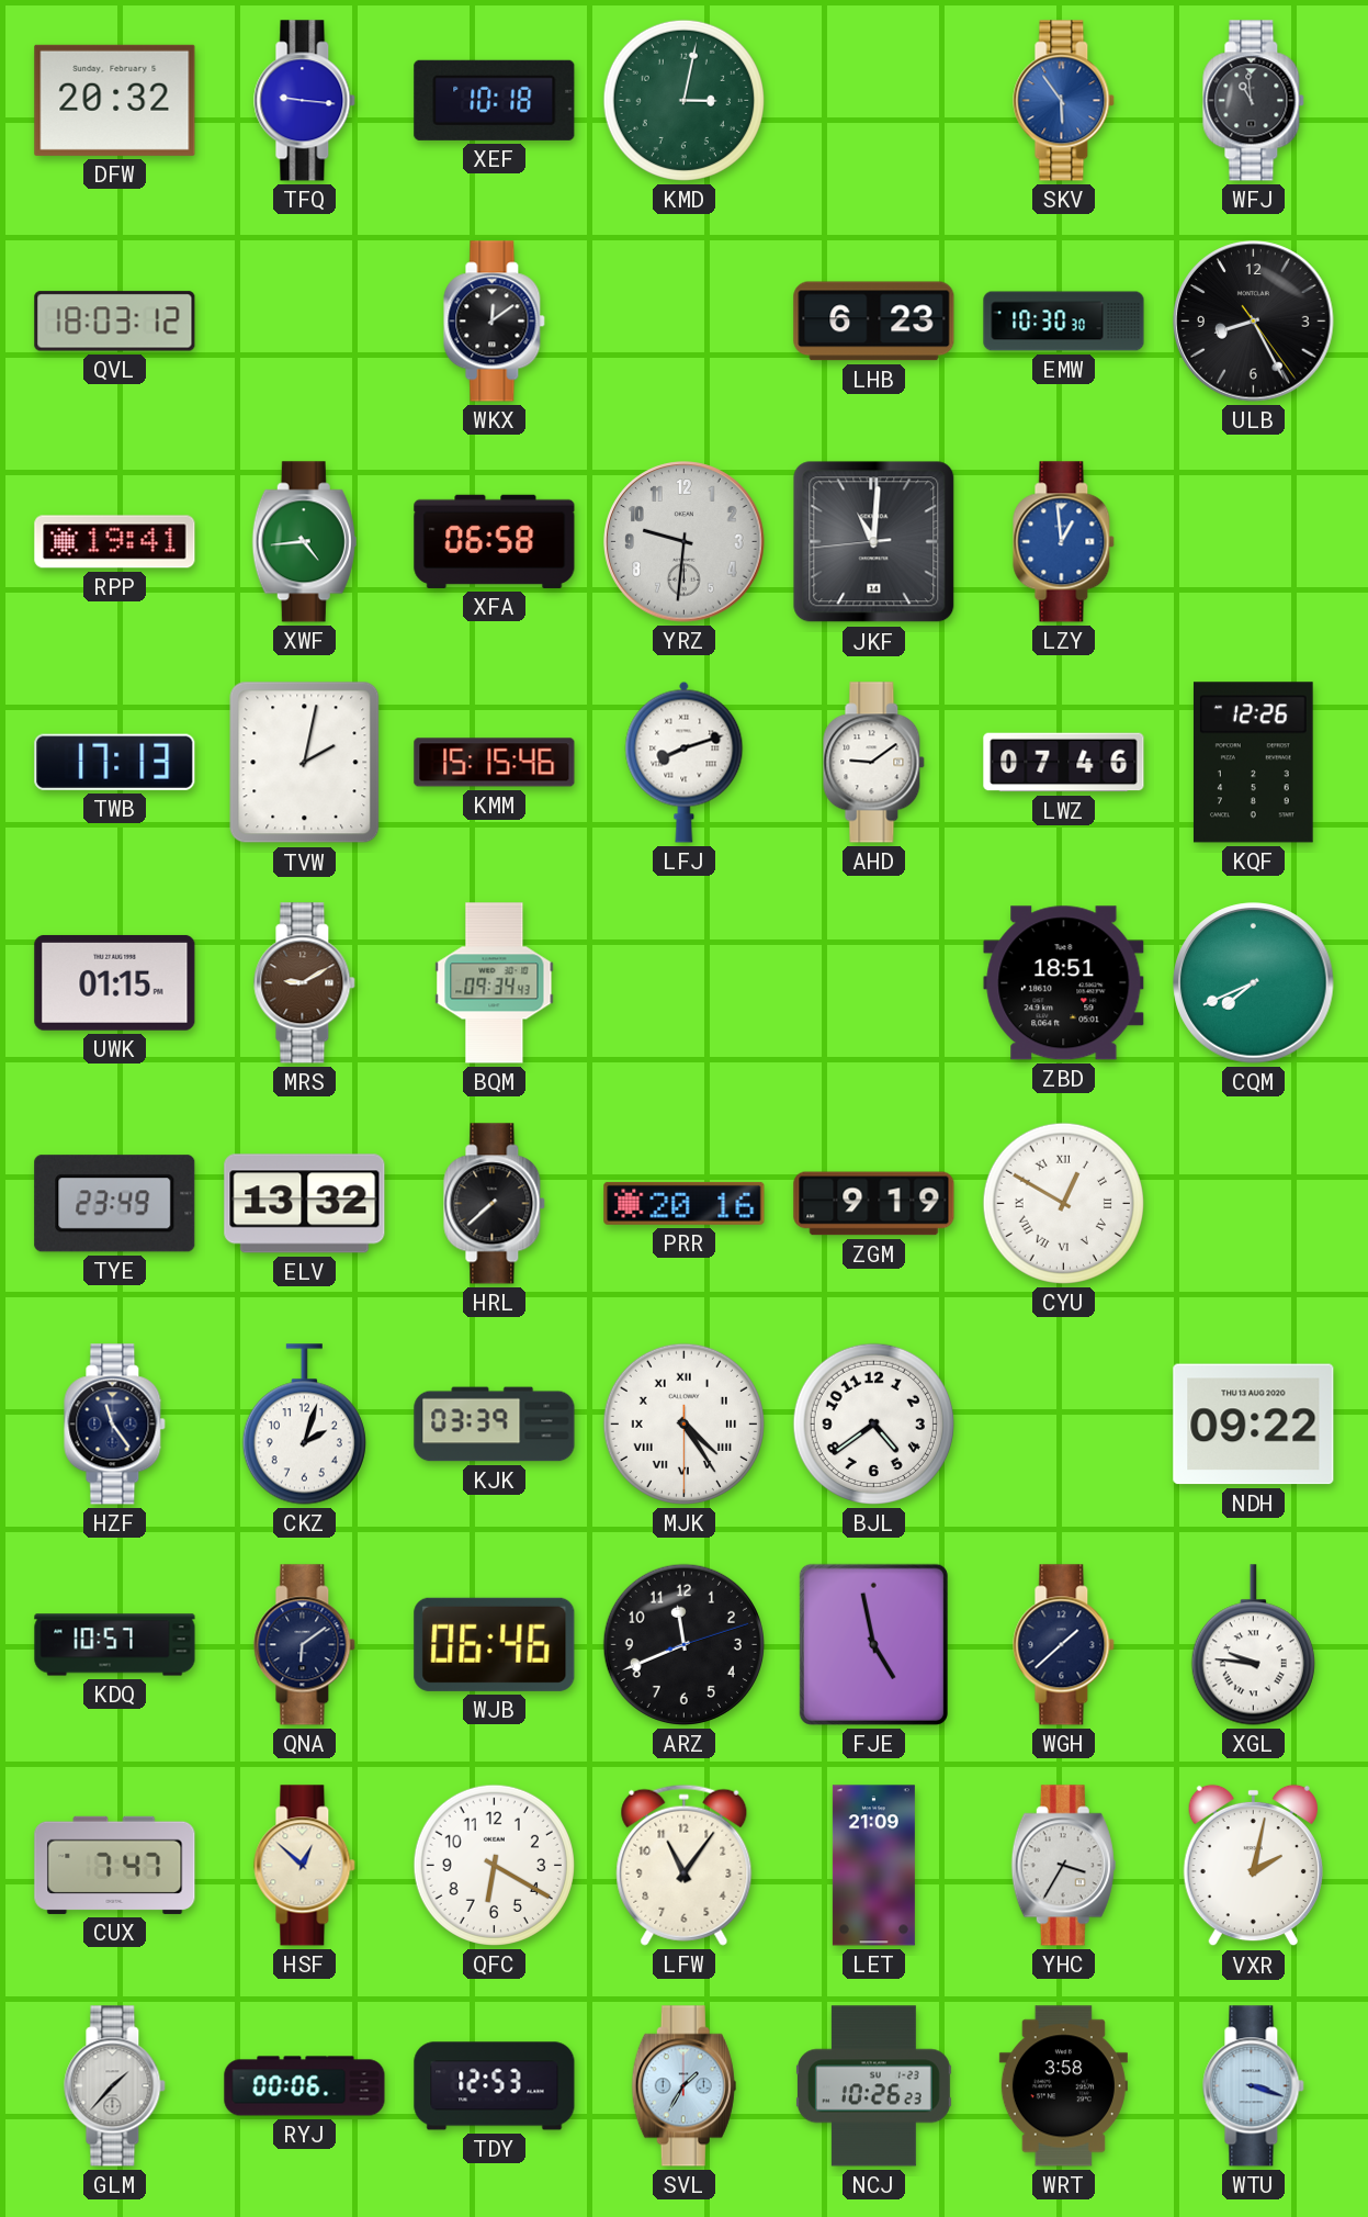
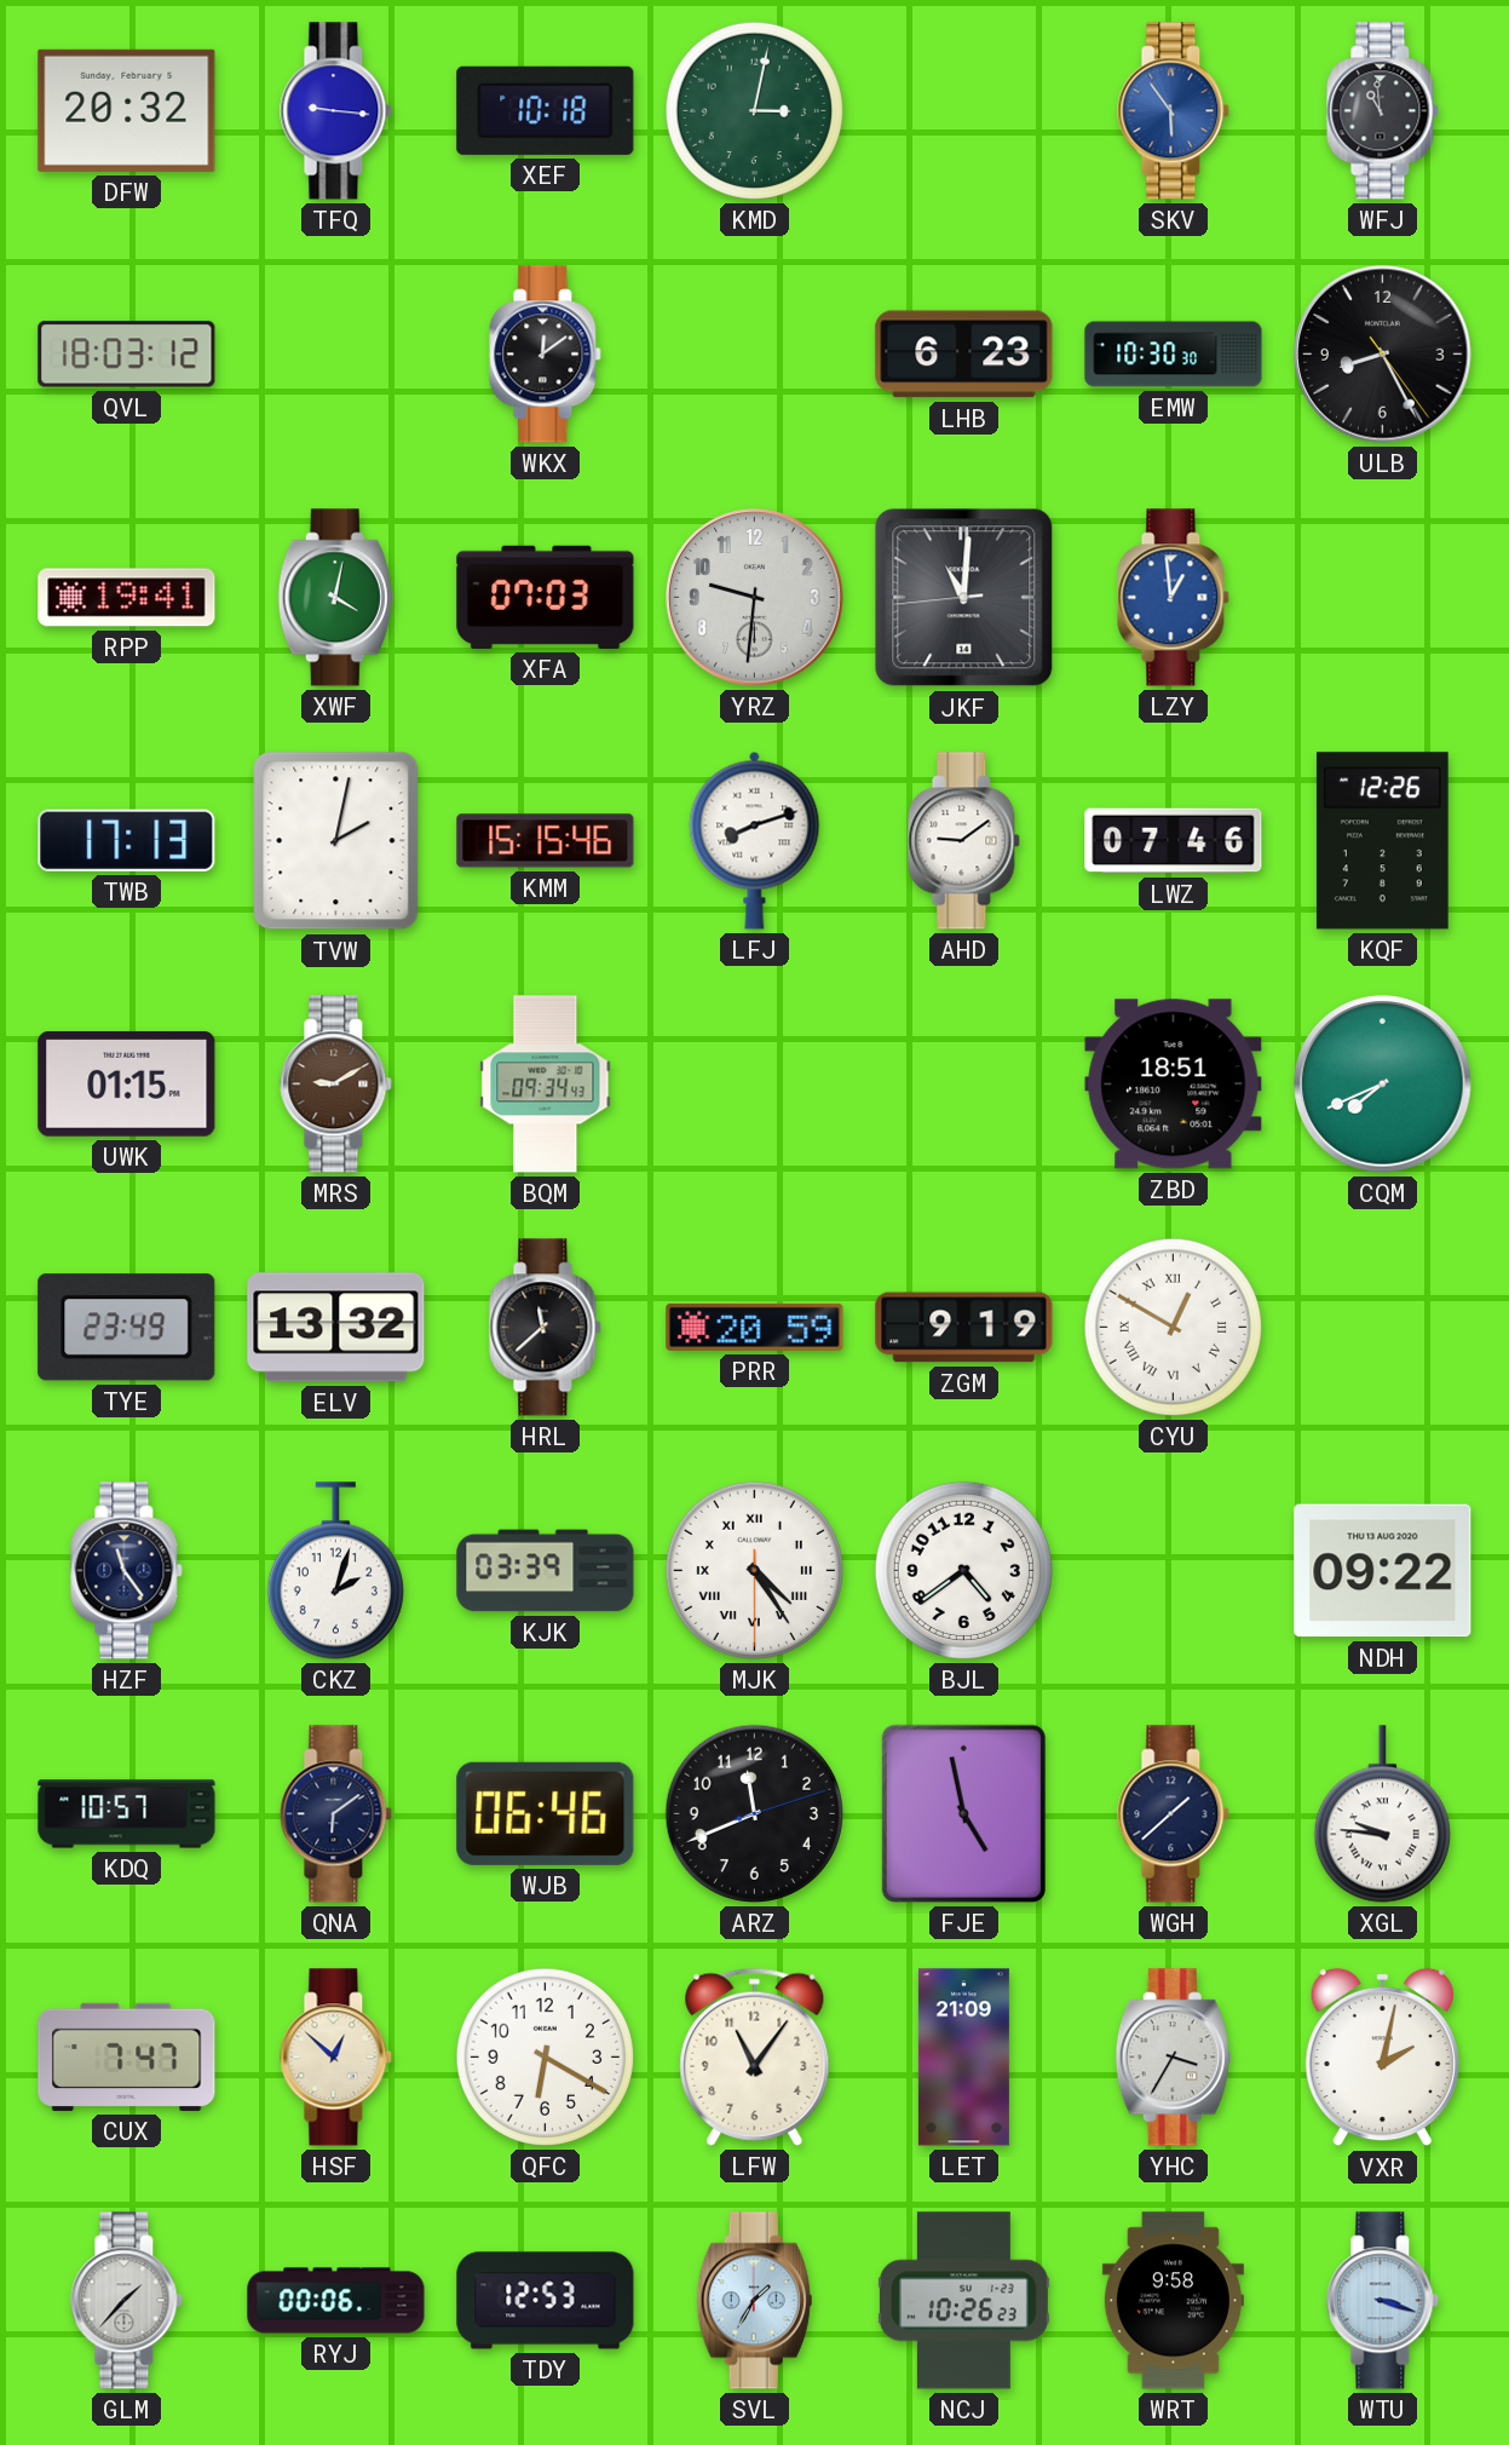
XWF: 4:44 -> 4:02
XFA: 06:58 -> 07:03
HRL: 7:38 -> 11:38
PRR: 20:16 -> 20:59
WRT: 3:58 -> 9:58
